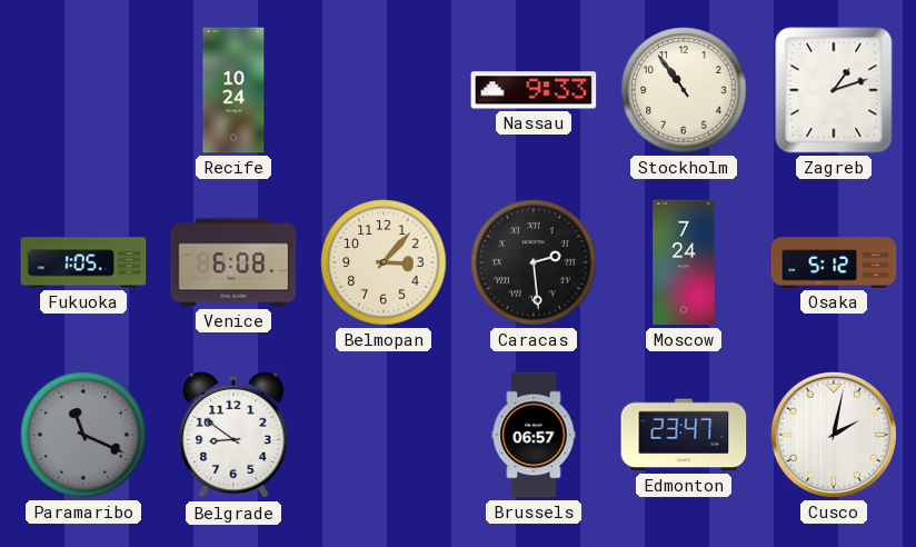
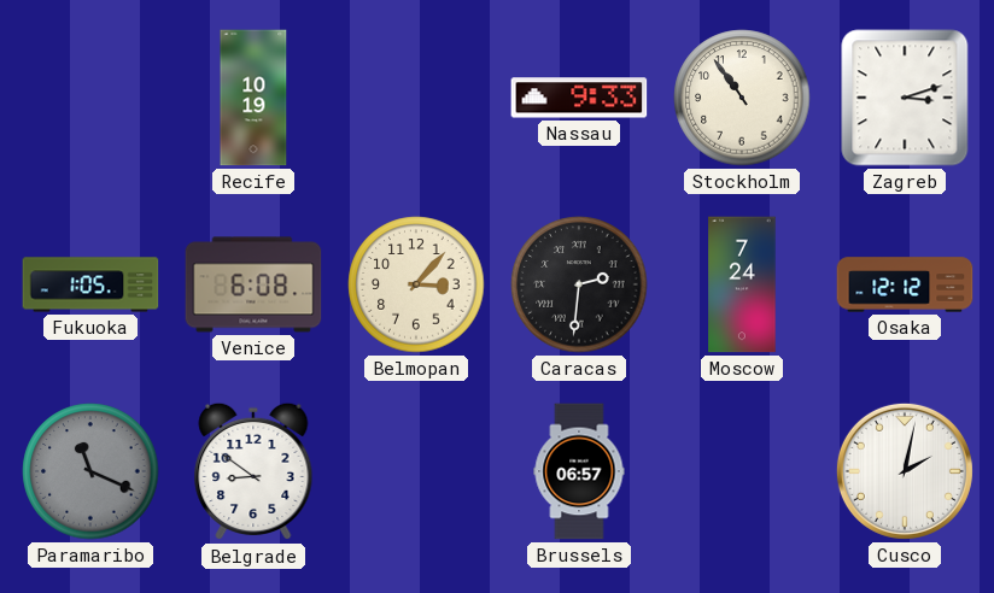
Recife: 10:24 -> 10:19
Zagreb: 1:12 -> 3:12
Caracas: 2:29 -> 2:31
Osaka: 5:12 -> 12:12
Edmonton: 23:47 -> none
